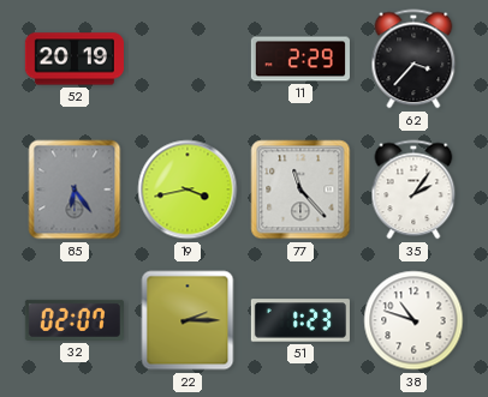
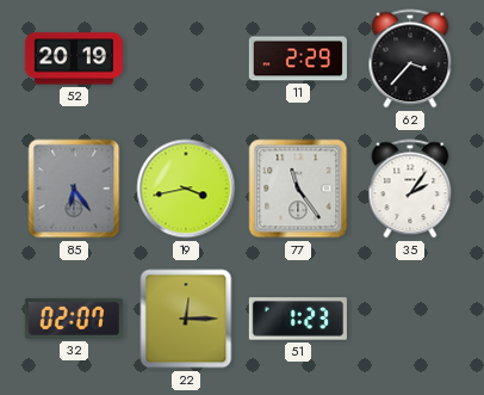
77: 11:23 -> 11:24
22: 2:15 -> 12:15
38: 10:48 -> none
